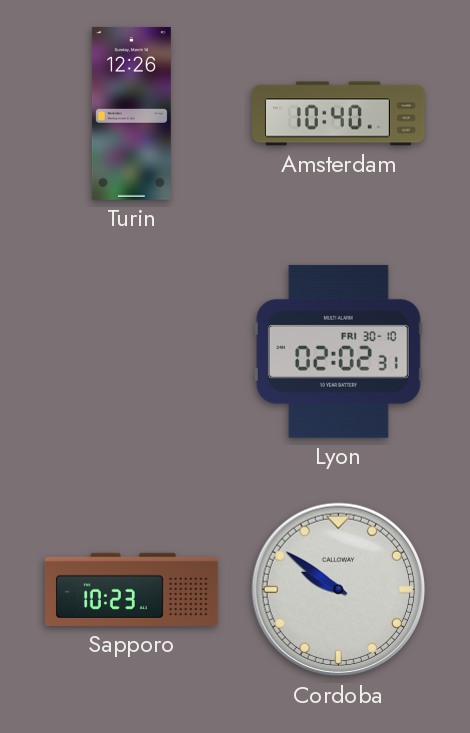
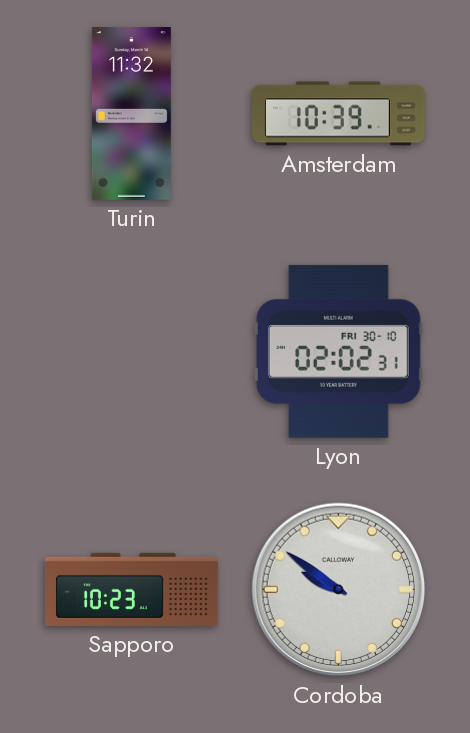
Turin: 12:26 -> 11:32
Amsterdam: 10:40 -> 10:39
